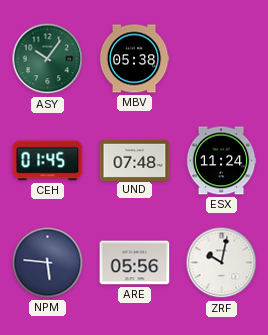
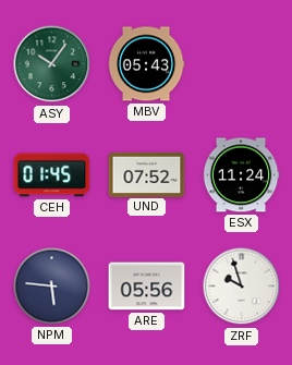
MBV: 05:38 -> 05:43
UND: 07:48 -> 07:52
ZRF: 10:02 -> 9:57
